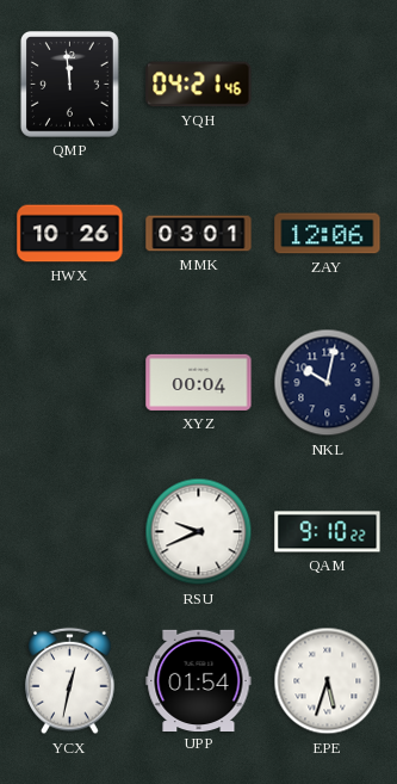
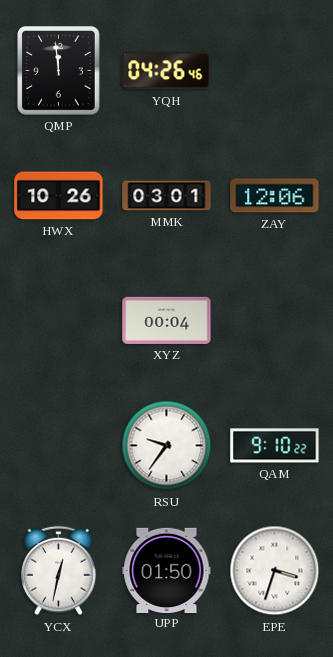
YQH: 04:21 -> 04:26
NKL: 10:02 -> none
RSU: 9:41 -> 9:36
UPP: 01:54 -> 01:50
EPE: 5:33 -> 3:33
